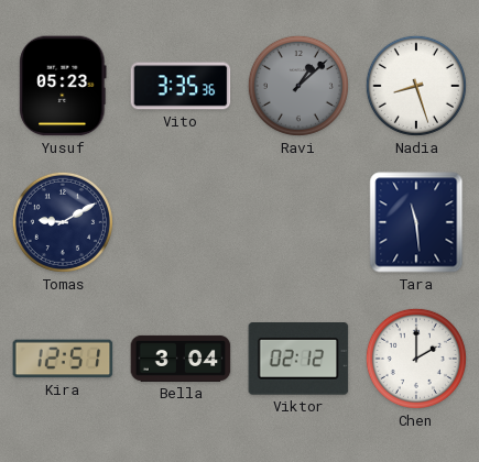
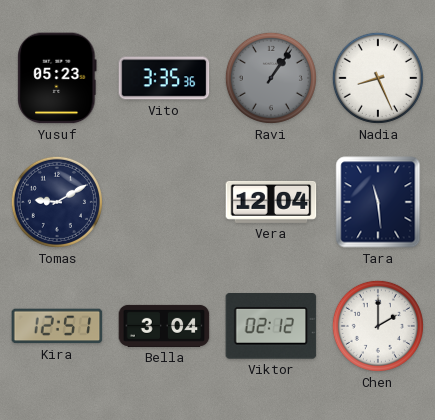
Ravi: 1:08 -> 1:06
Nadia: 8:27 -> 8:26
Vera: none -> 12:04
